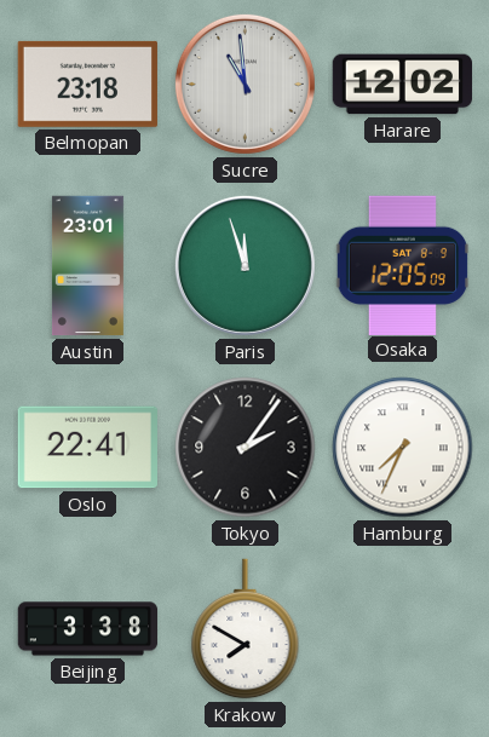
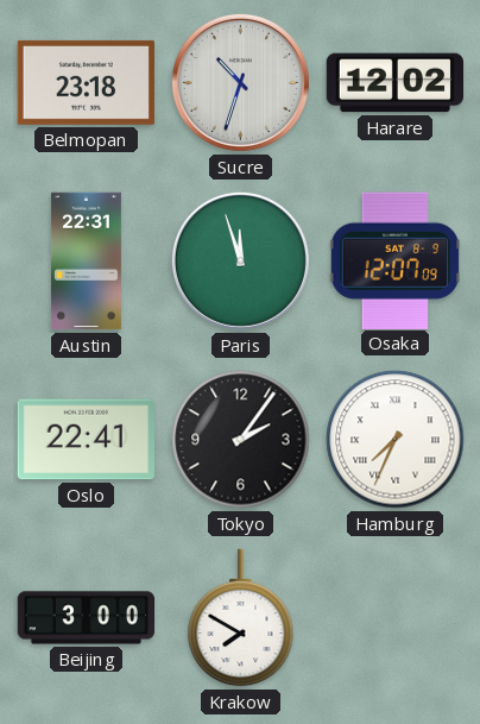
Sucre: 10:59 -> 10:33
Austin: 23:01 -> 22:31
Osaka: 12:05 -> 12:07
Beijing: 3:38 -> 3:00
